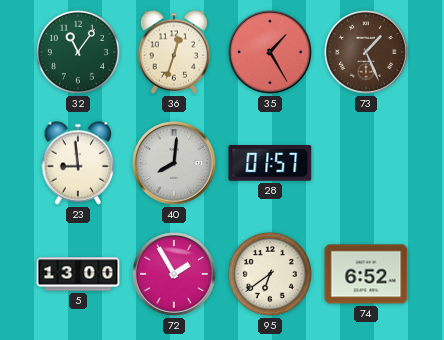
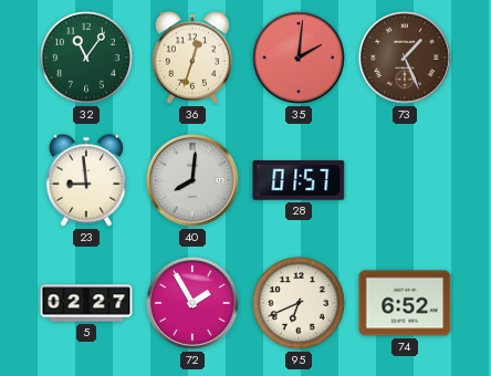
35: 1:25 -> 2:01
5: 13:00 -> 02:27
95: 6:39 -> 6:41
